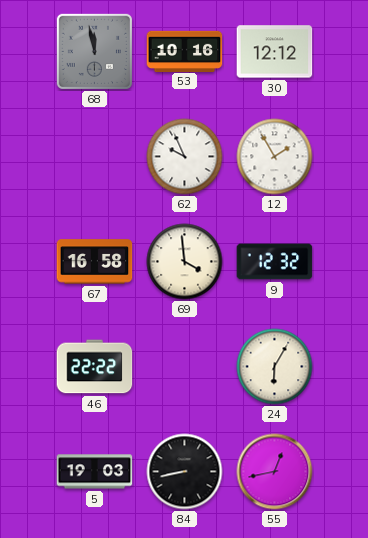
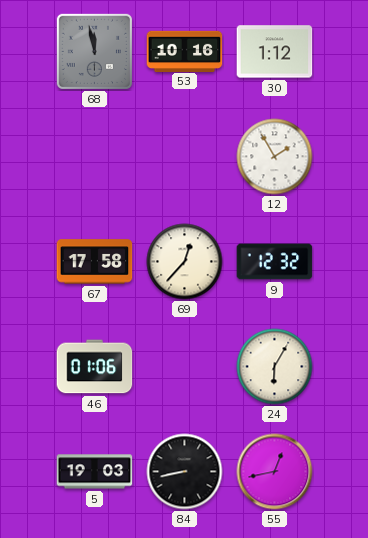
30: 12:12 -> 1:12
62: 9:56 -> none
67: 16:58 -> 17:58
69: 3:59 -> 12:37
46: 22:22 -> 01:06
